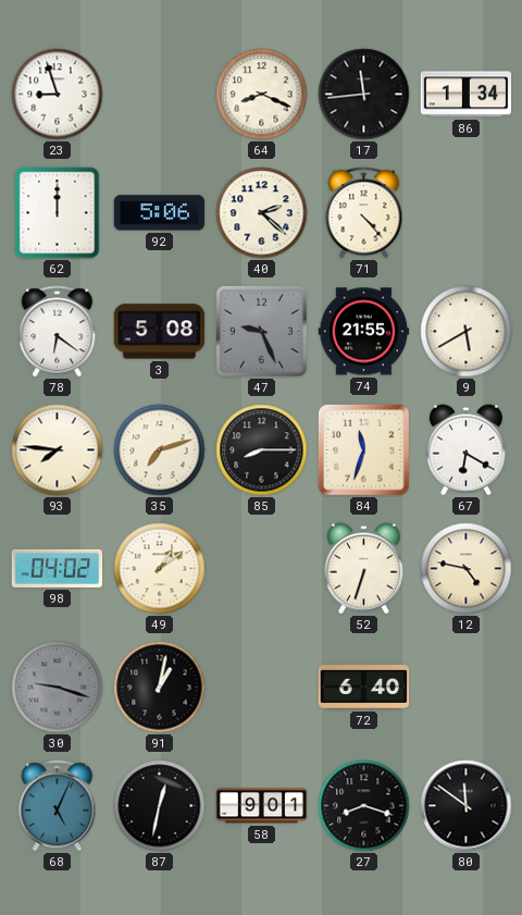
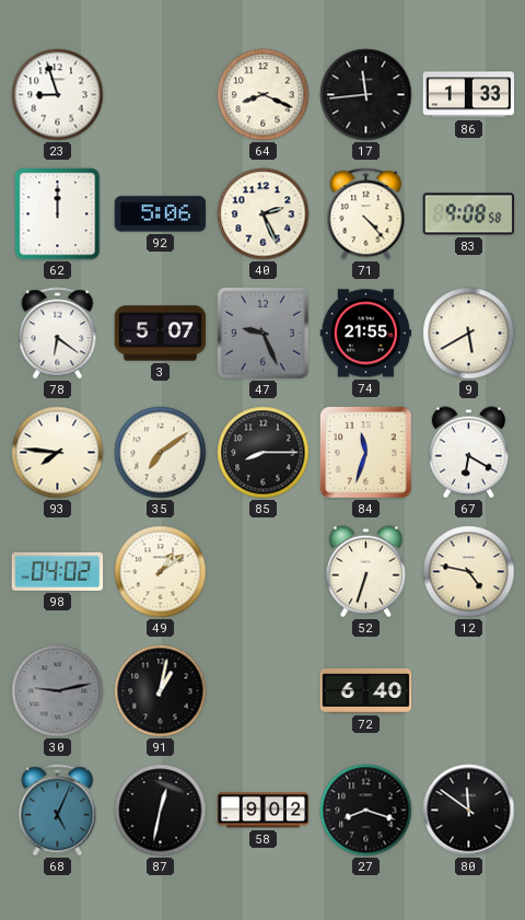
86: 1:34 -> 1:33
40: 2:22 -> 2:26
83: none -> 9:08
3: 5:08 -> 5:07
35: 7:12 -> 7:09
30: 9:18 -> 9:13
58: 9:01 -> 9:02
